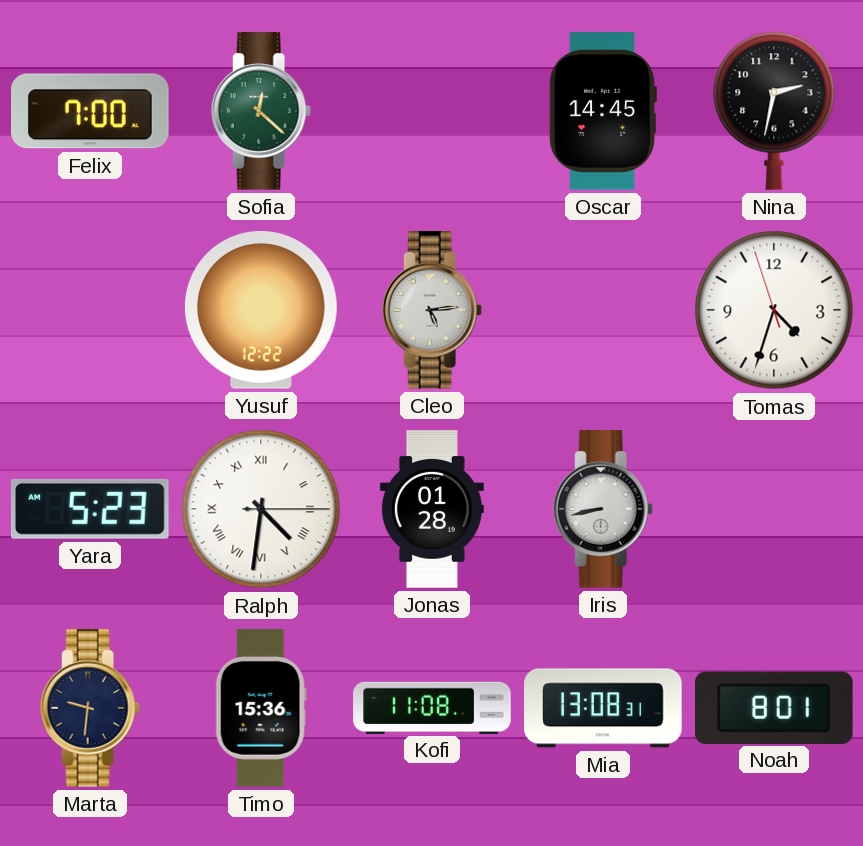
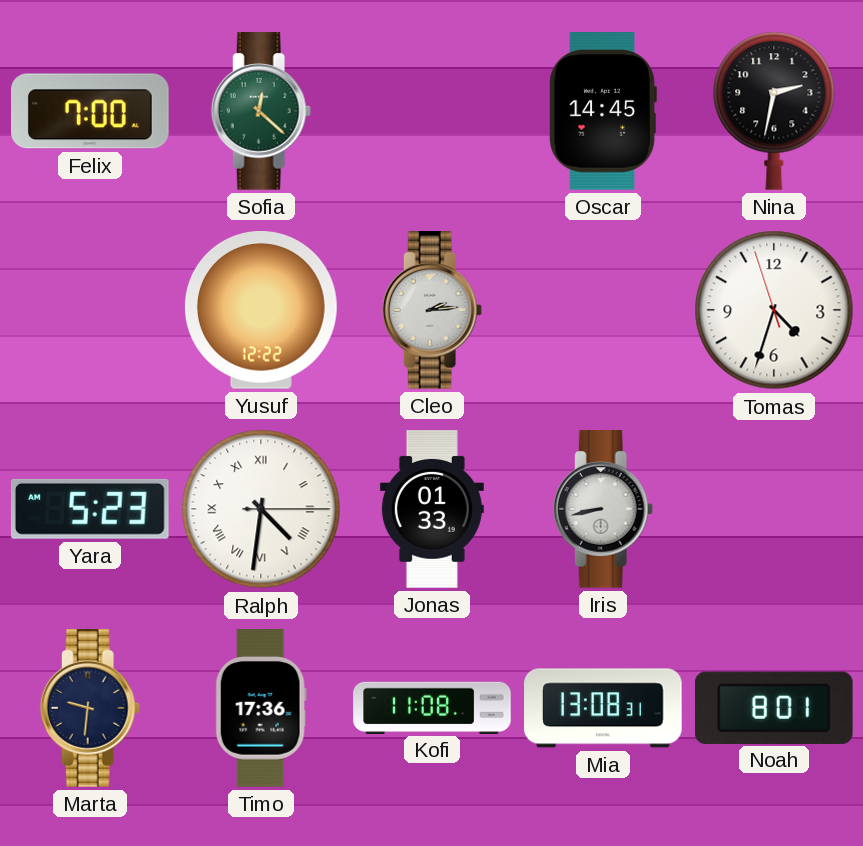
Cleo: 5:14 -> 2:14
Jonas: 01:28 -> 01:33
Timo: 15:36 -> 17:36
